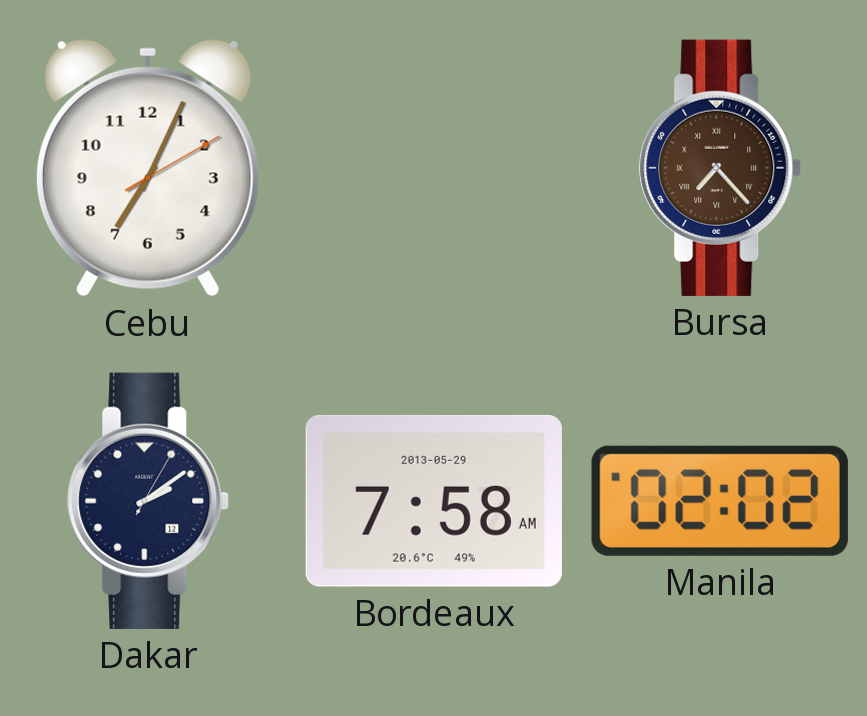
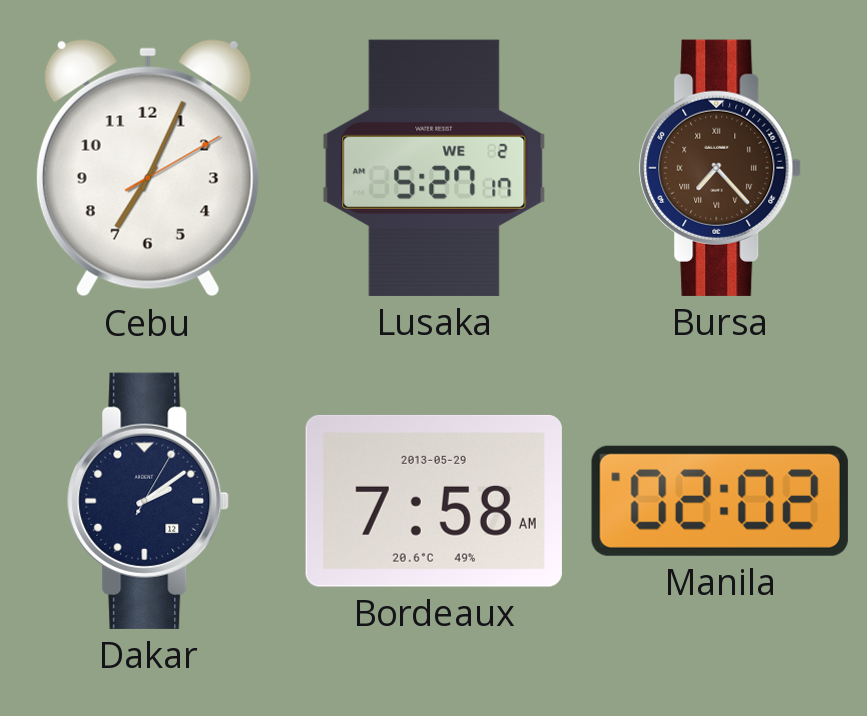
Lusaka: none -> 5:27
